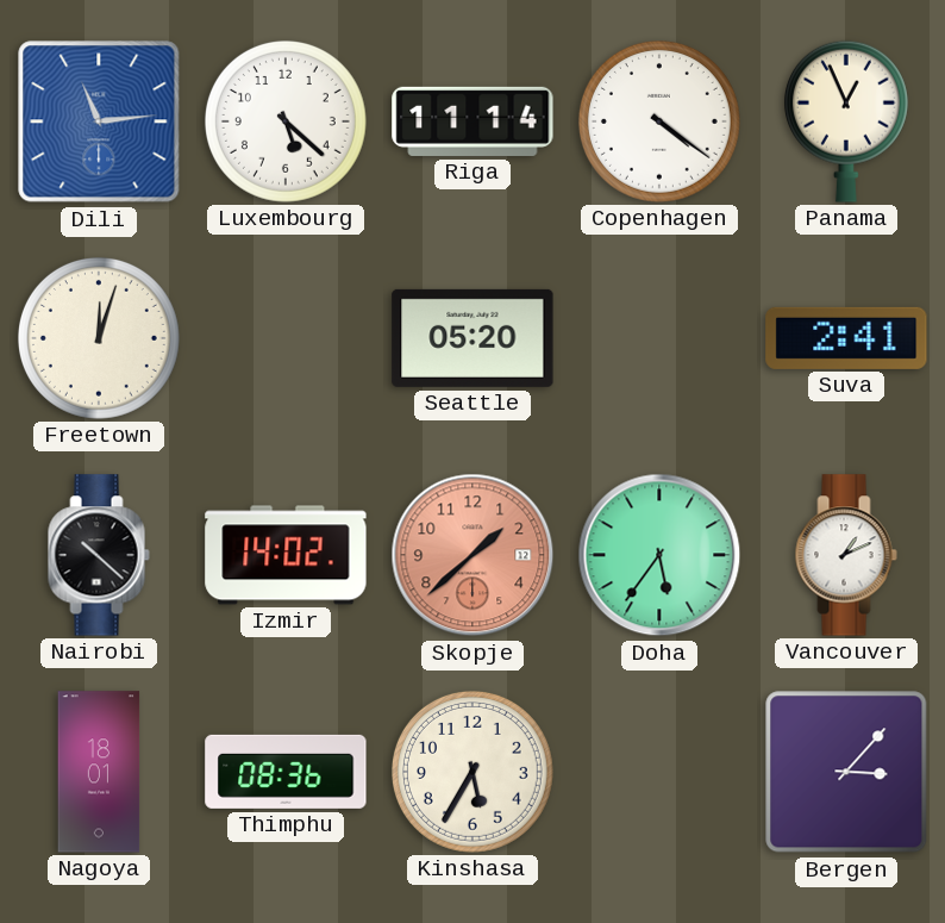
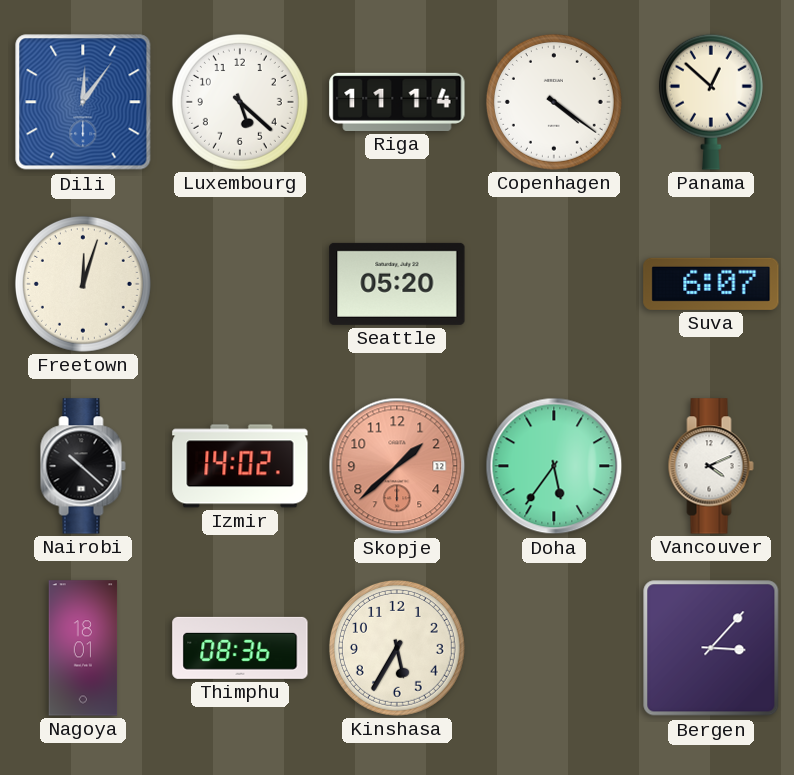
Dili: 11:14 -> 12:06
Panama: 12:56 -> 12:52
Suva: 2:41 -> 6:07
Vancouver: 1:11 -> 4:11
